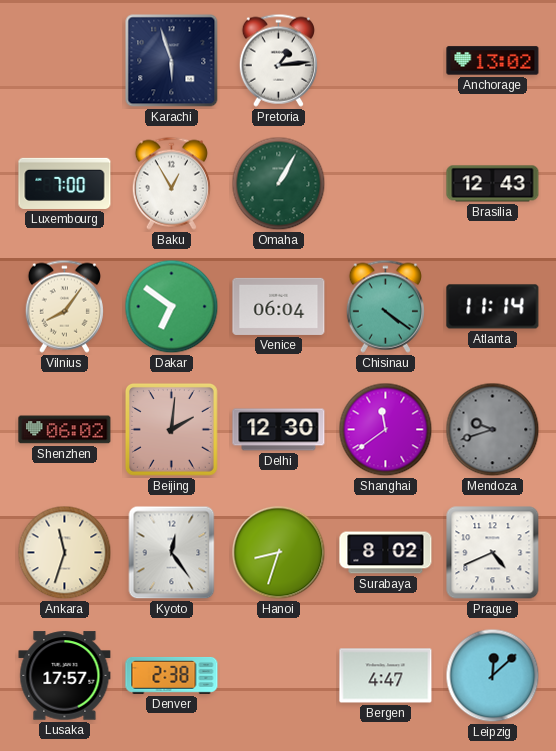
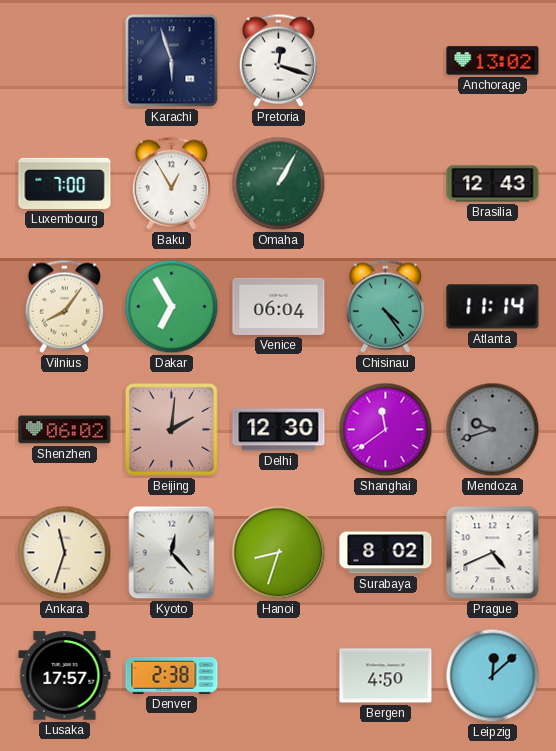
Pretoria: 1:14 -> 12:18
Dakar: 6:51 -> 6:55
Chisinau: 4:21 -> 4:24
Kyoto: 12:24 -> 12:23
Bergen: 4:47 -> 4:50
